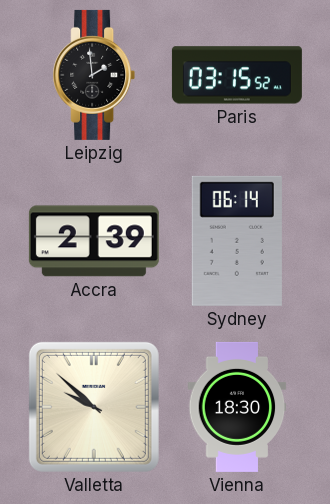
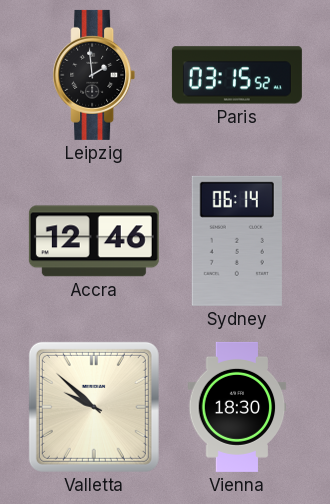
Accra: 2:39 -> 12:46
